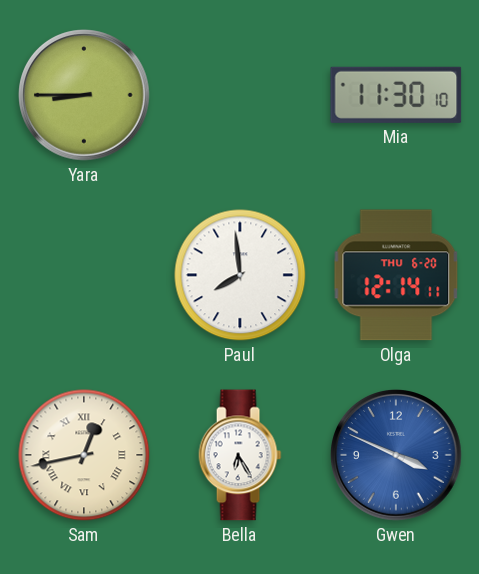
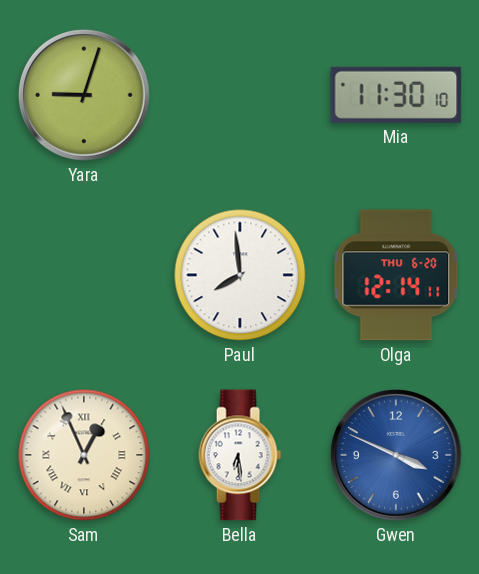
Yara: 8:45 -> 9:03
Sam: 12:43 -> 12:56
Bella: 6:25 -> 6:29
